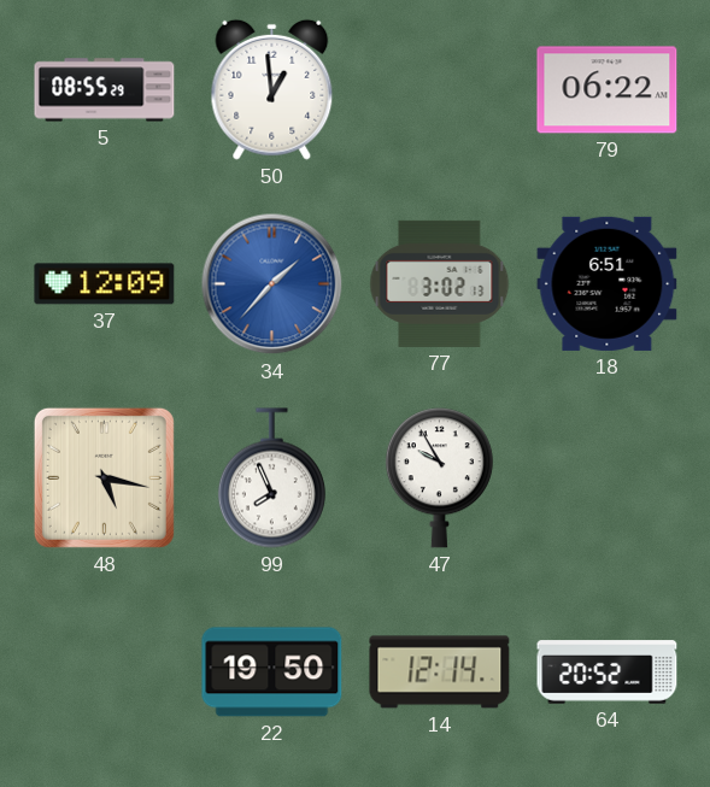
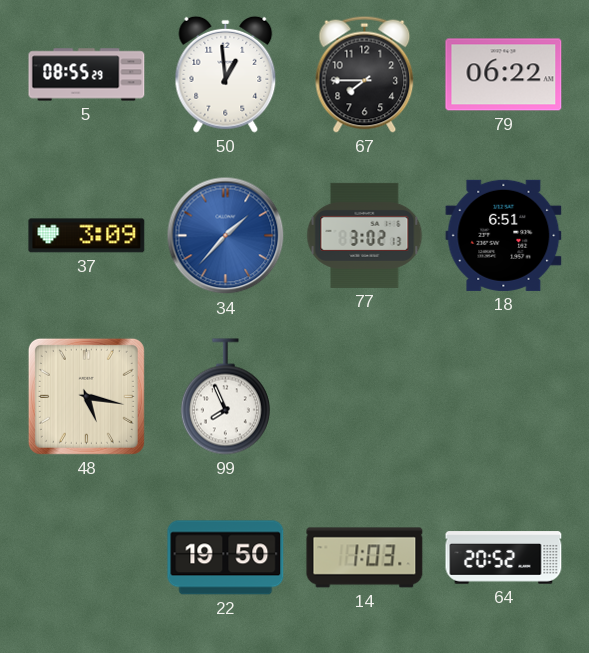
67: none -> 7:45
37: 12:09 -> 3:09
47: 9:55 -> none
14: 12:14 -> 1:03
